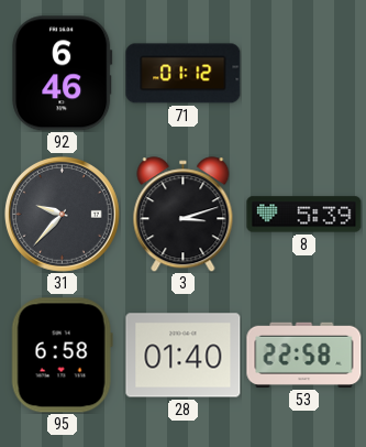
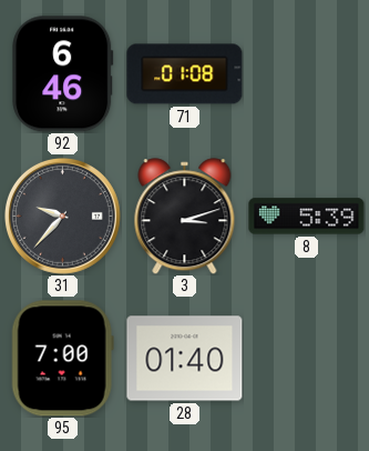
71: 01:12 -> 01:08
95: 6:58 -> 7:00
53: 22:58 -> none
